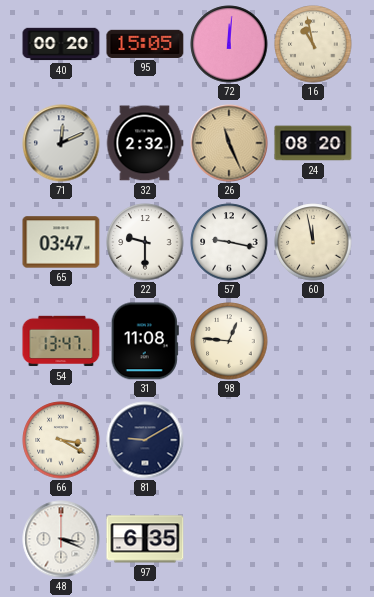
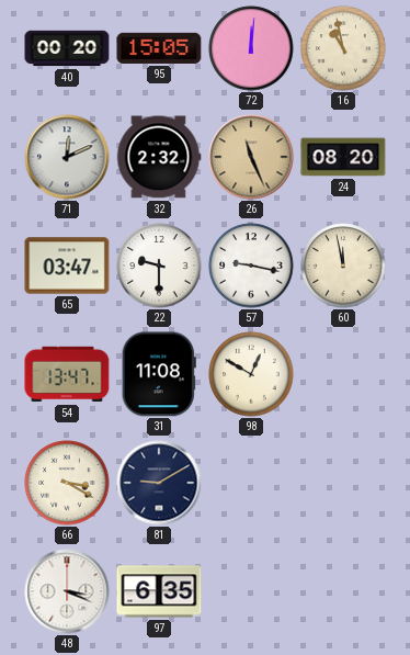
98: 12:46 -> 12:50
